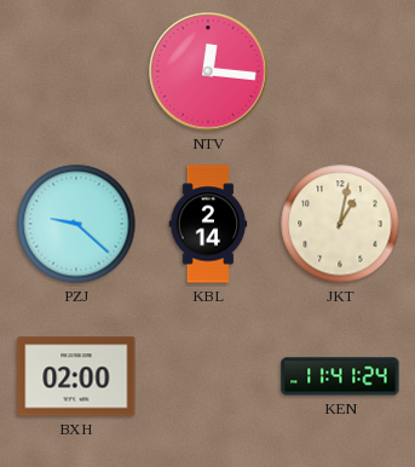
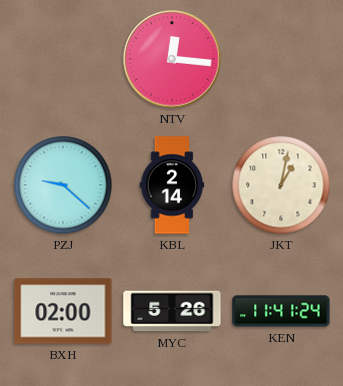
MYC: none -> 5:26
